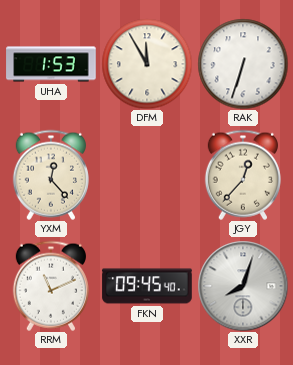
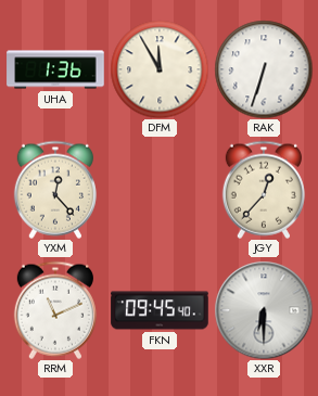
UHA: 1:53 -> 1:36
XXR: 8:03 -> 6:30
